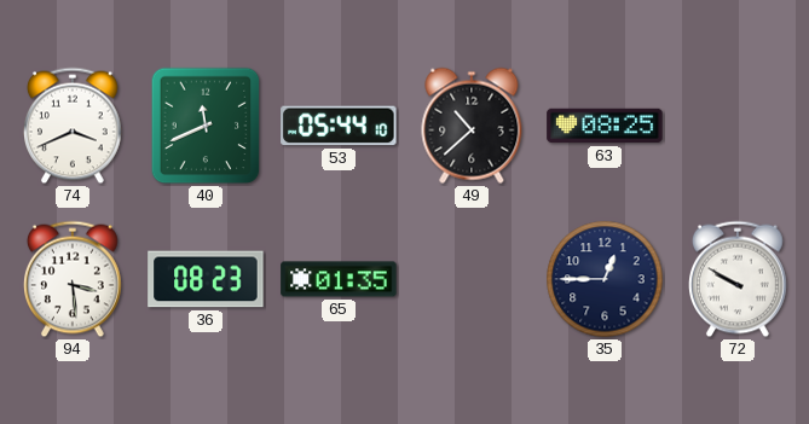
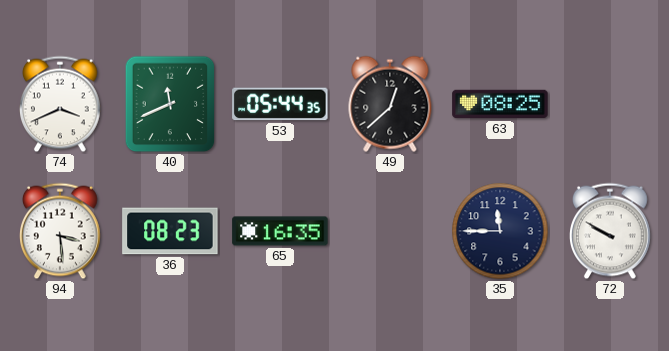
53: 05:44:10 -> 05:44:35
49: 10:38 -> 12:38
65: 01:35 -> 16:35
35: 12:45 -> 11:45
